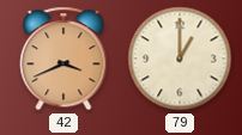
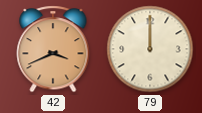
79: 1:00 -> 12:00
